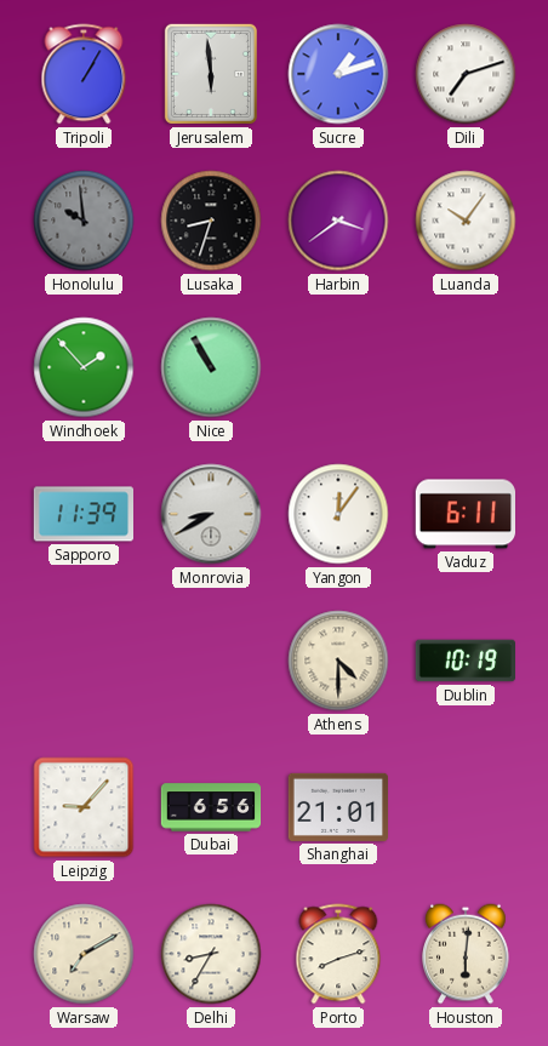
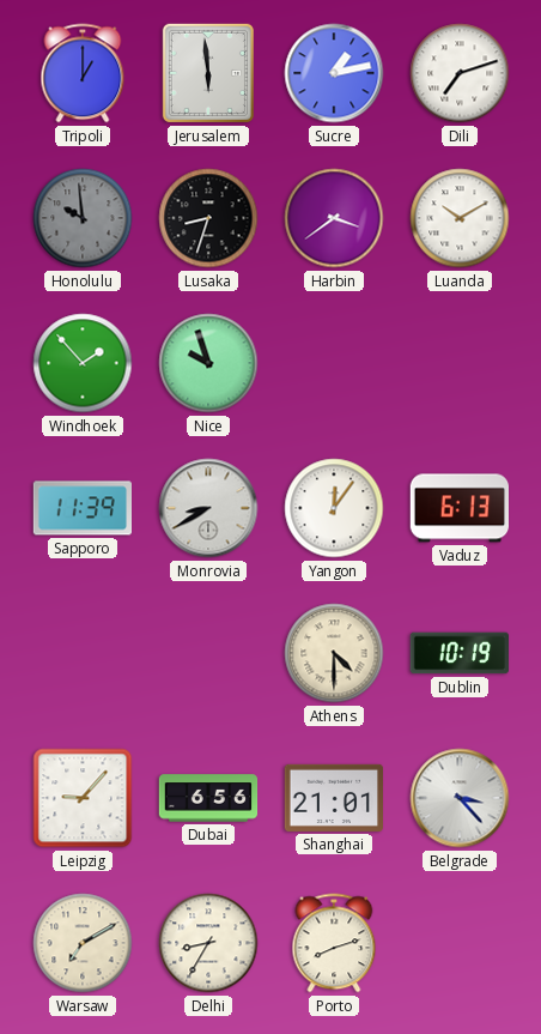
Tripoli: 1:05 -> 1:00
Sucre: 1:12 -> 1:13
Luanda: 10:06 -> 10:10
Nice: 10:55 -> 9:57
Vaduz: 6:11 -> 6:13
Belgrade: none -> 3:23
Houston: 6:01 -> none
